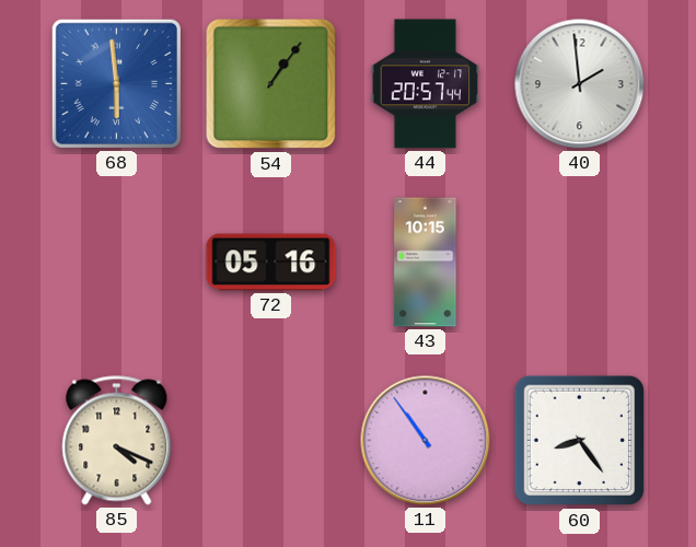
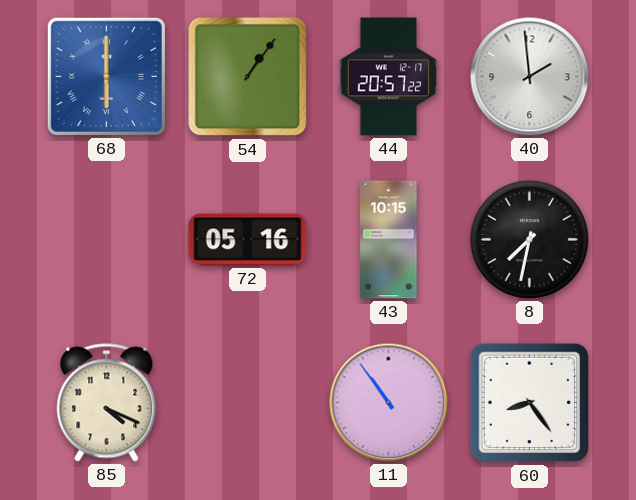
68: 5:59 -> 6:00
44: 20:57:44 -> 20:57:22
8: none -> 7:32
